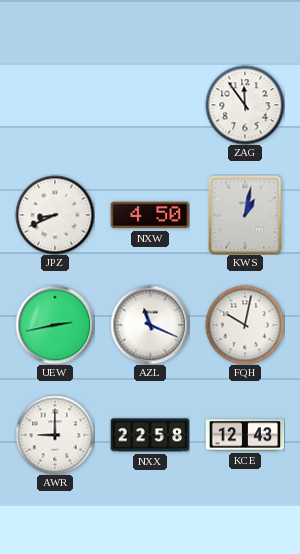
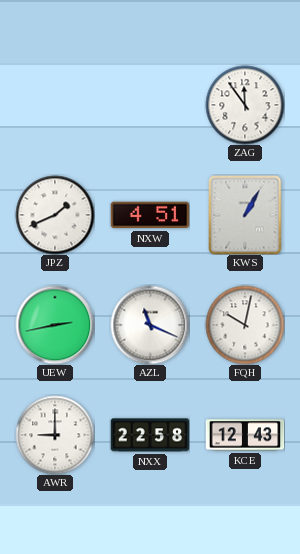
JPZ: 8:41 -> 1:41
NXW: 4:50 -> 4:51
KWS: 1:02 -> 1:05
